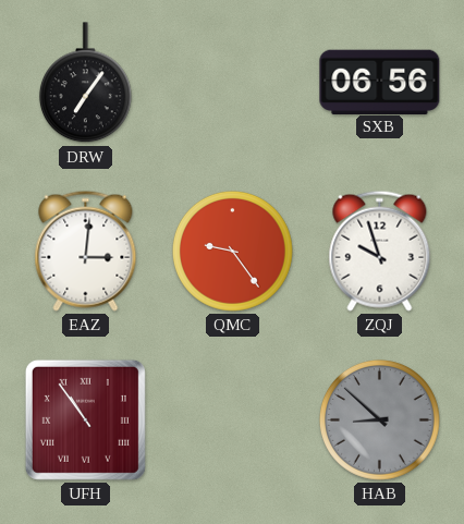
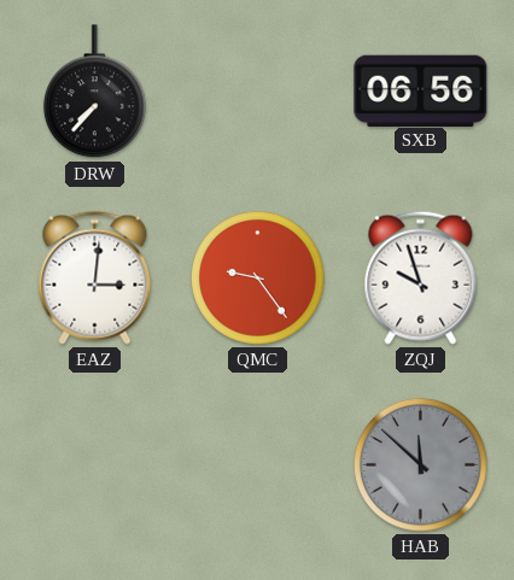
DRW: 7:06 -> 7:37
UFH: 10:54 -> none
HAB: 8:52 -> 11:52
